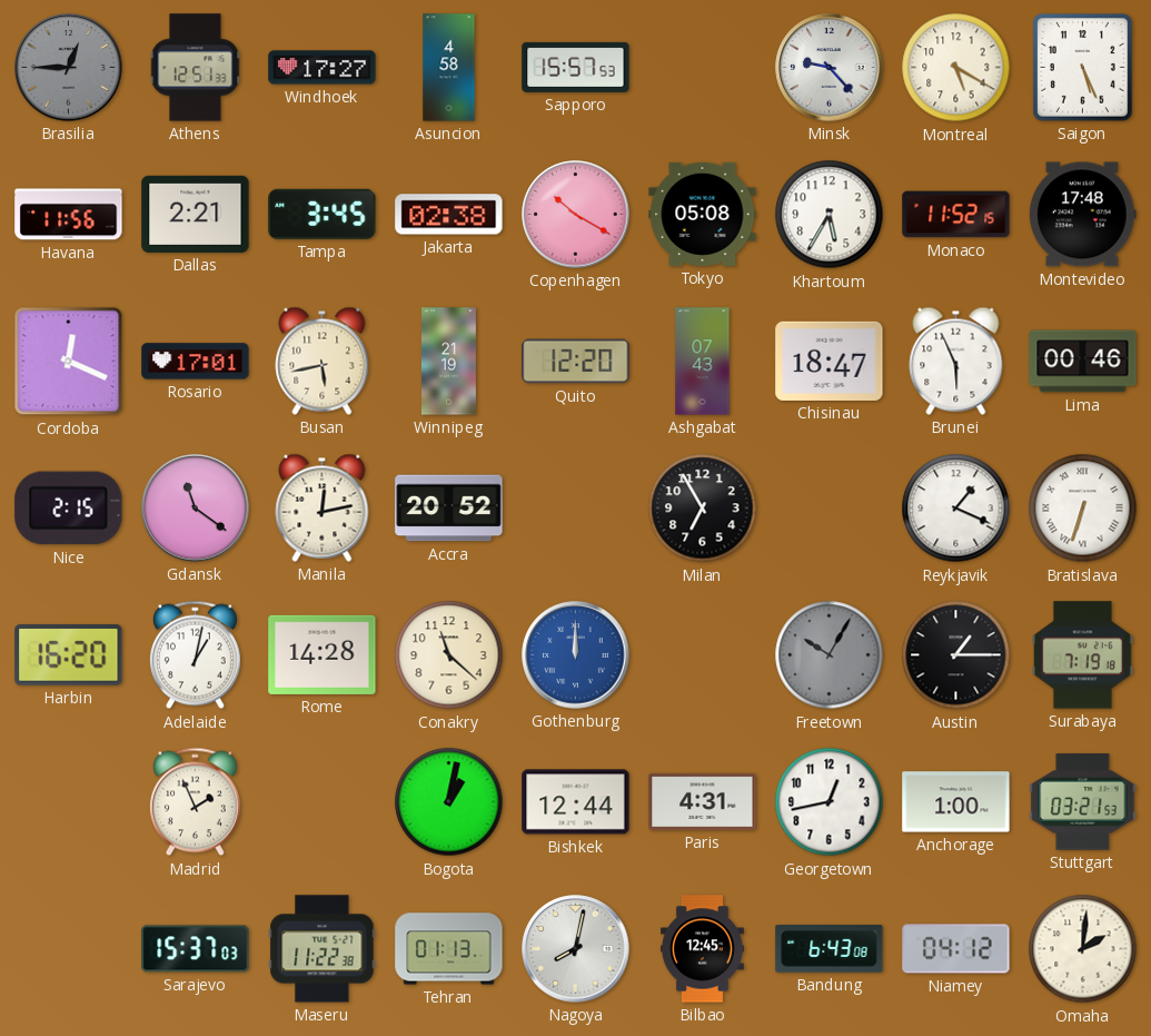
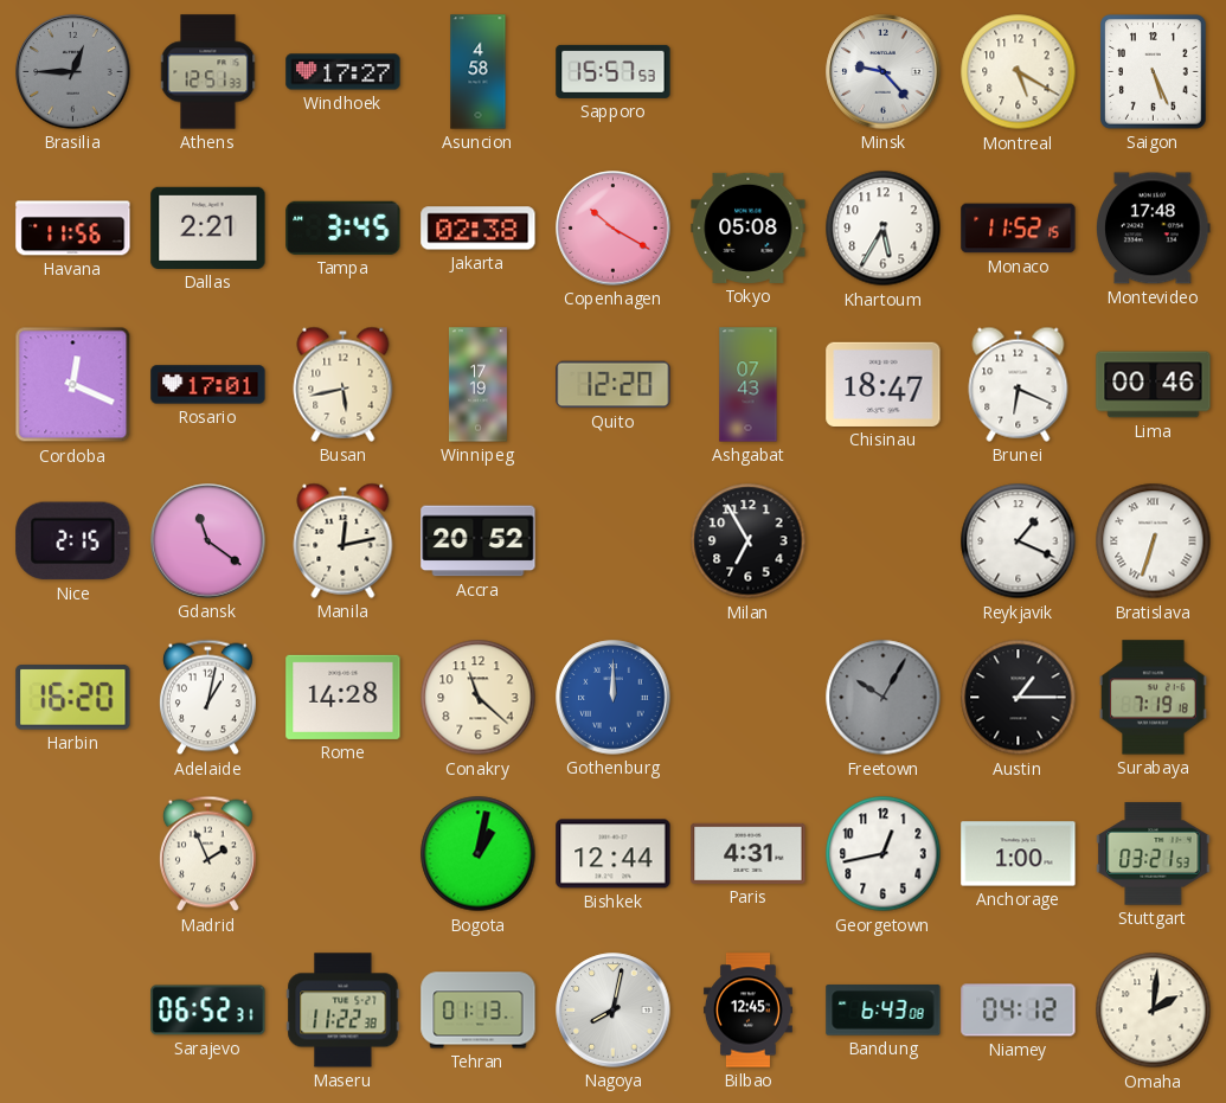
Winnipeg: 21:19 -> 17:19
Brunei: 5:56 -> 6:19
Sarajevo: 15:37 -> 06:52
